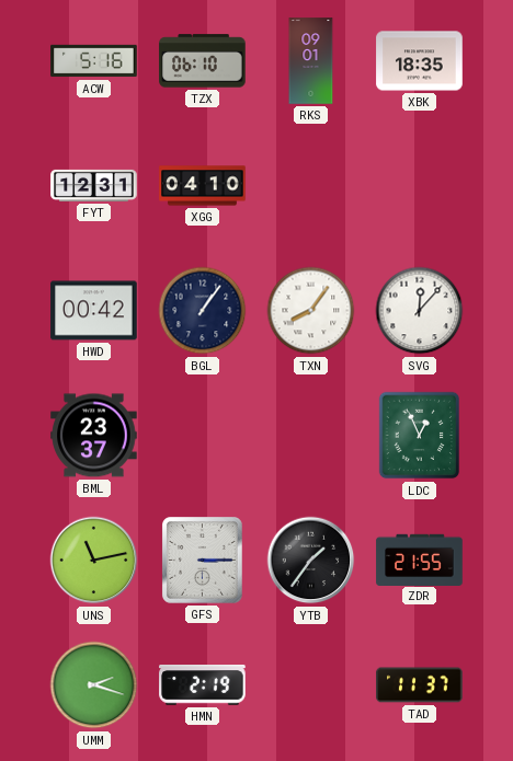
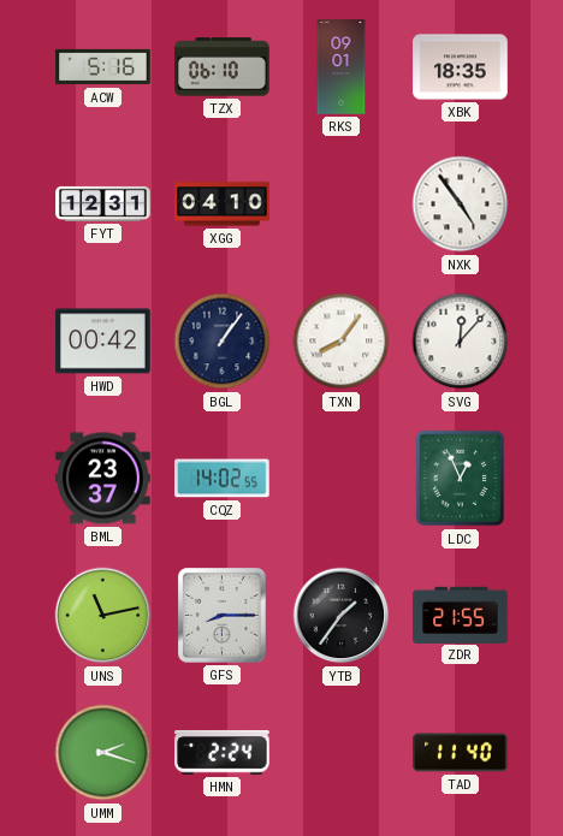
NXK: none -> 4:54
CQZ: none -> 14:02
GFS: 3:15 -> 8:15
HMN: 2:19 -> 2:24
TAD: 11:37 -> 11:40
